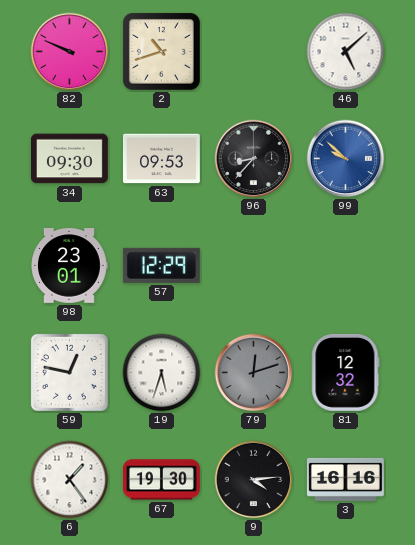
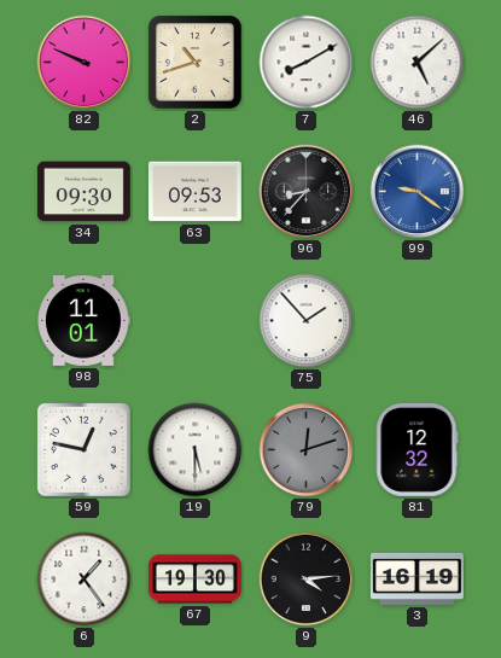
7: none -> 8:10
99: 9:52 -> 9:21
98: 23:01 -> 11:01
57: 12:29 -> none
75: none -> 1:53
19: 5:33 -> 5:30
3: 16:16 -> 16:19
